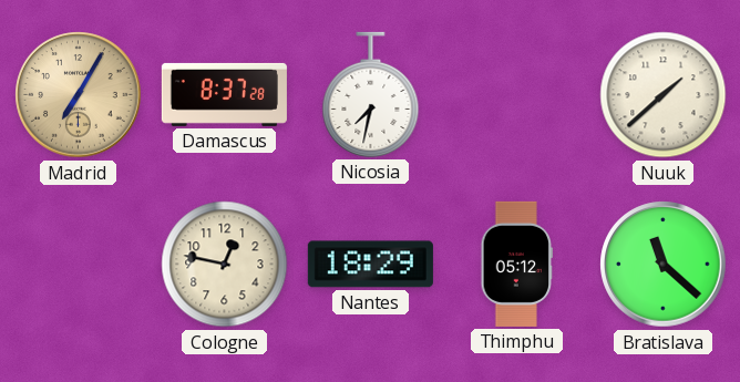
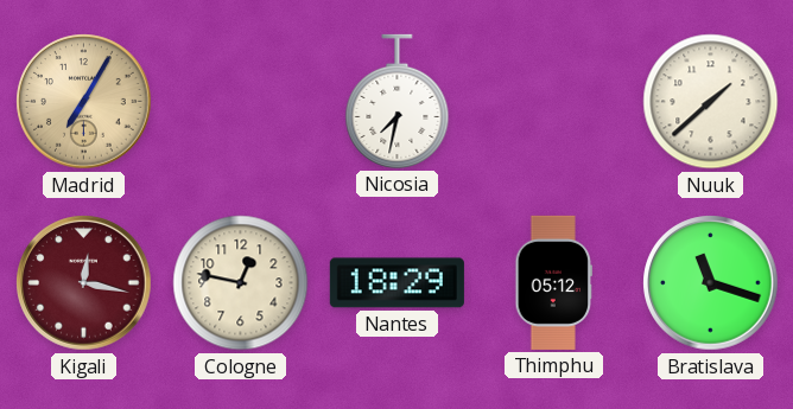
Damascus: 8:37 -> none
Kigali: none -> 12:17
Bratislava: 11:22 -> 11:18
